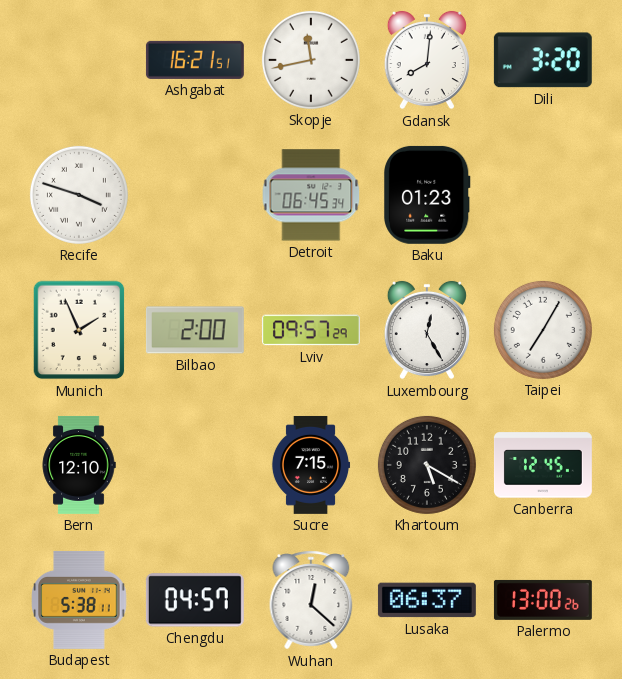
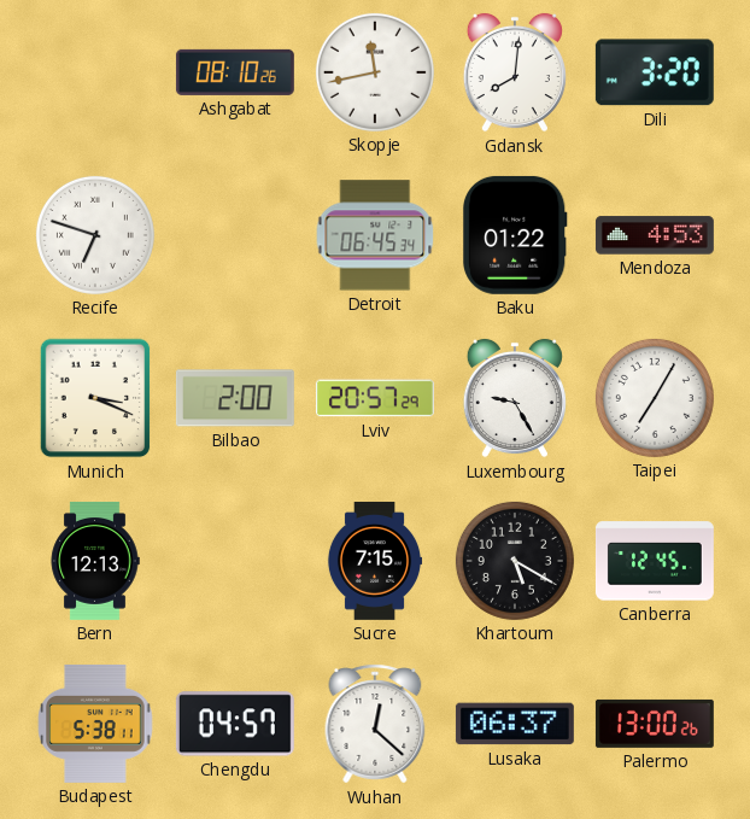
Ashgabat: 16:21 -> 08:10
Recife: 3:48 -> 6:48
Baku: 01:23 -> 01:22
Mendoza: none -> 4:53
Munich: 1:56 -> 3:19
Lviv: 09:57 -> 20:57
Luxembourg: 12:25 -> 9:25
Bern: 12:10 -> 12:13
